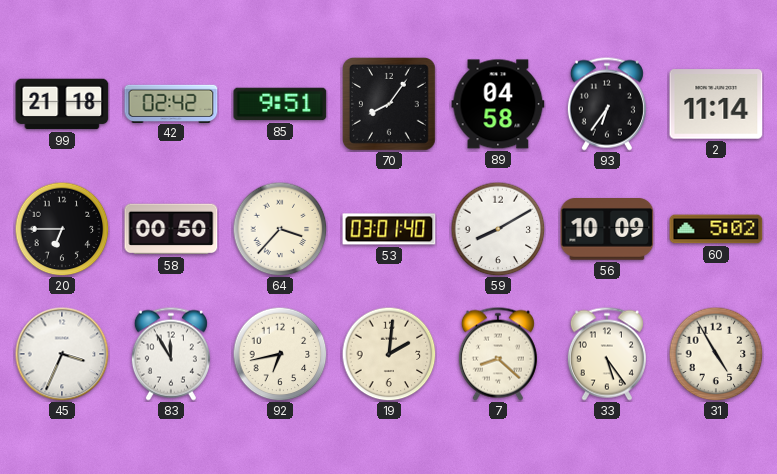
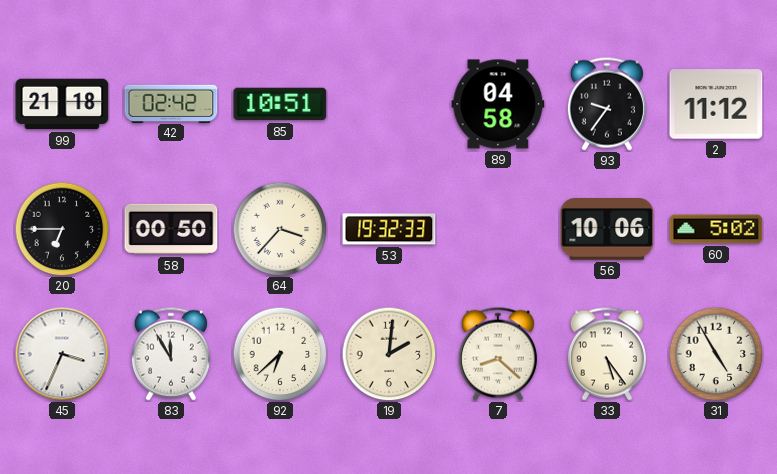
85: 9:51 -> 10:51
70: 8:06 -> none
93: 6:36 -> 9:36
2: 11:14 -> 11:12
53: 03:01 -> 19:32
59: 8:10 -> none
56: 10:09 -> 10:06
92: 6:43 -> 6:38
